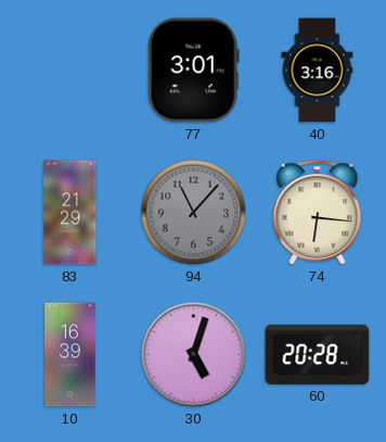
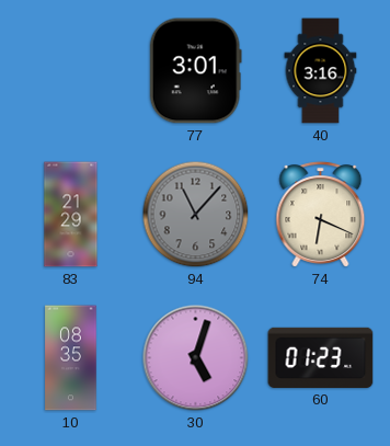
74: 6:16 -> 6:19
10: 16:39 -> 08:35
60: 20:28 -> 01:23
